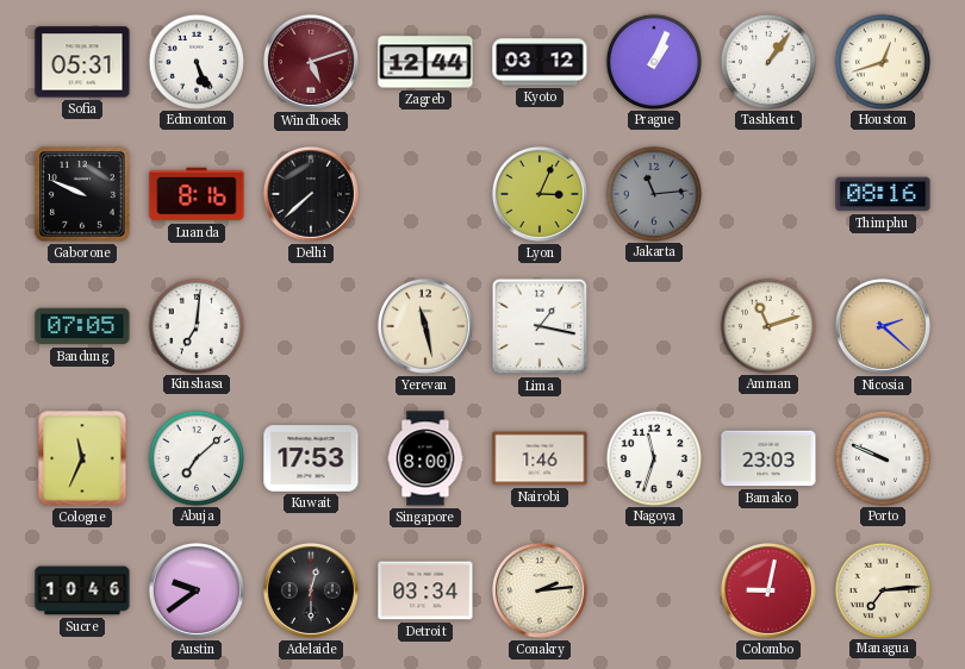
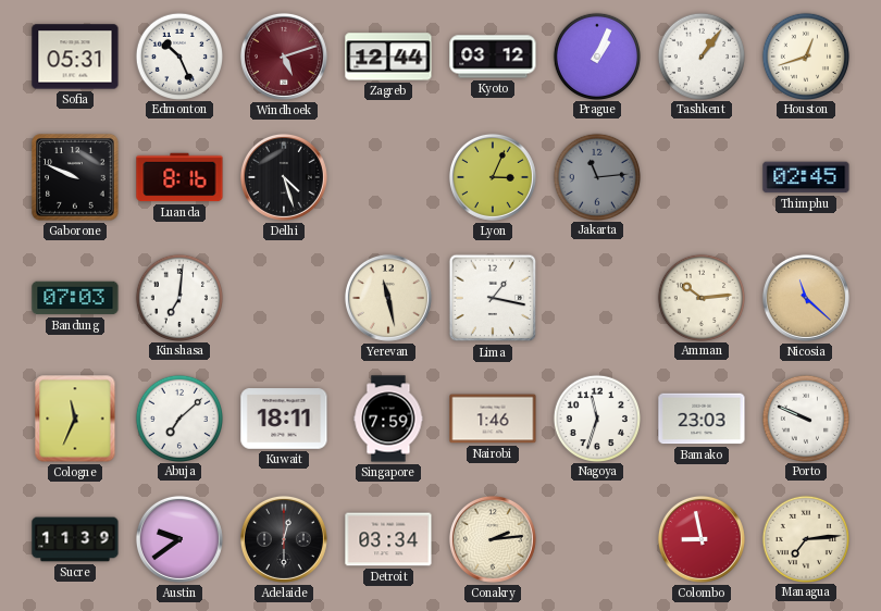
Edmonton: 5:26 -> 10:26
Delhi: 7:38 -> 4:27
Thimphu: 08:16 -> 02:45
Bandung: 07:05 -> 07:03
Amman: 11:12 -> 10:14
Nicosia: 2:22 -> 11:22
Kuwait: 17:53 -> 18:11
Singapore: 8:00 -> 7:59
Sucre: 10:46 -> 11:39
Colombo: 9:02 -> 8:58
